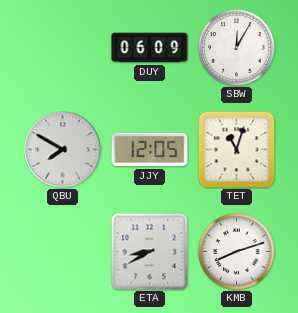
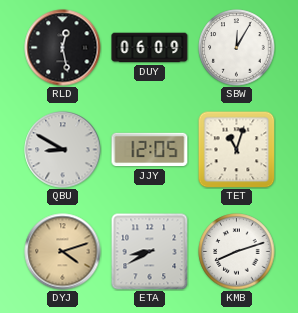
RLD: none -> 12:28
QBU: 7:50 -> 8:50
DYJ: none -> 4:12
